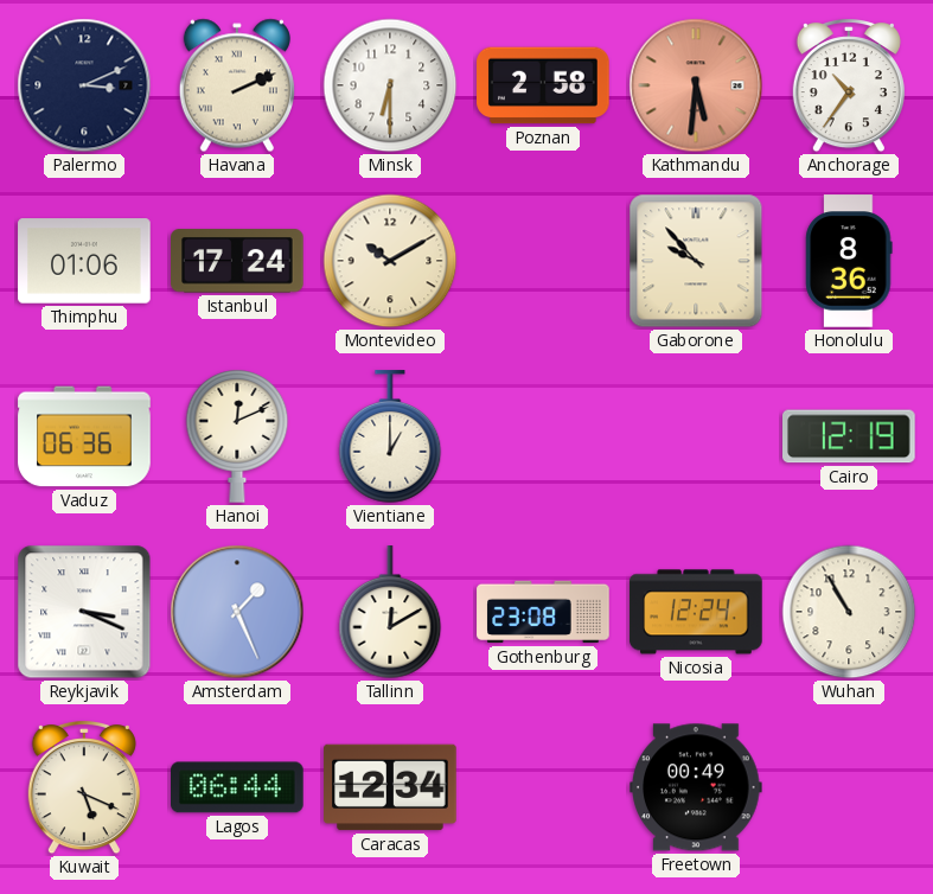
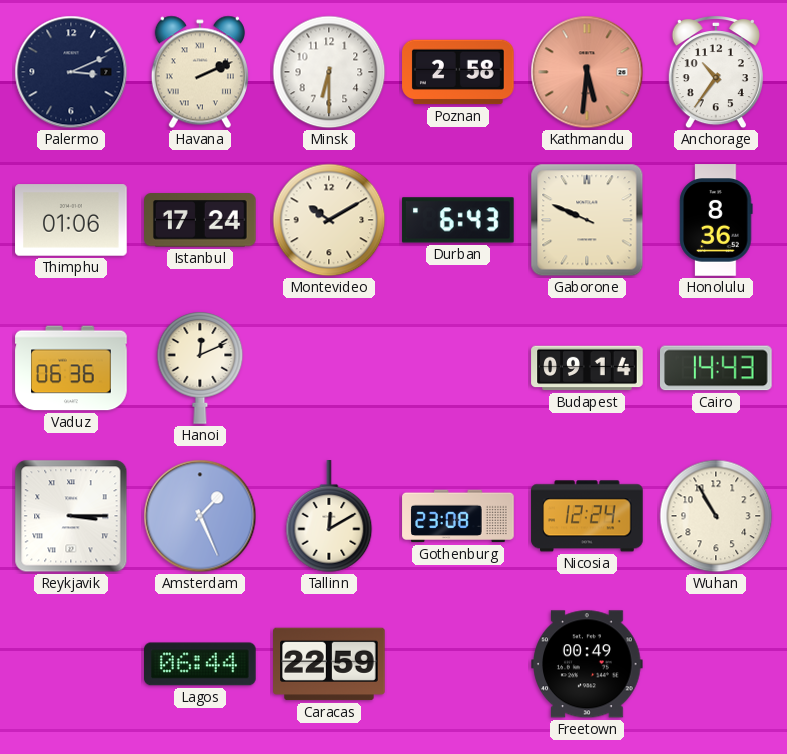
Durban: none -> 6:43
Gaborone: 9:53 -> 9:49
Vientiane: 1:00 -> none
Budapest: none -> 09:14
Cairo: 12:19 -> 14:43
Reykjavik: 3:19 -> 3:15
Kuwait: 5:19 -> none
Caracas: 12:34 -> 22:59
